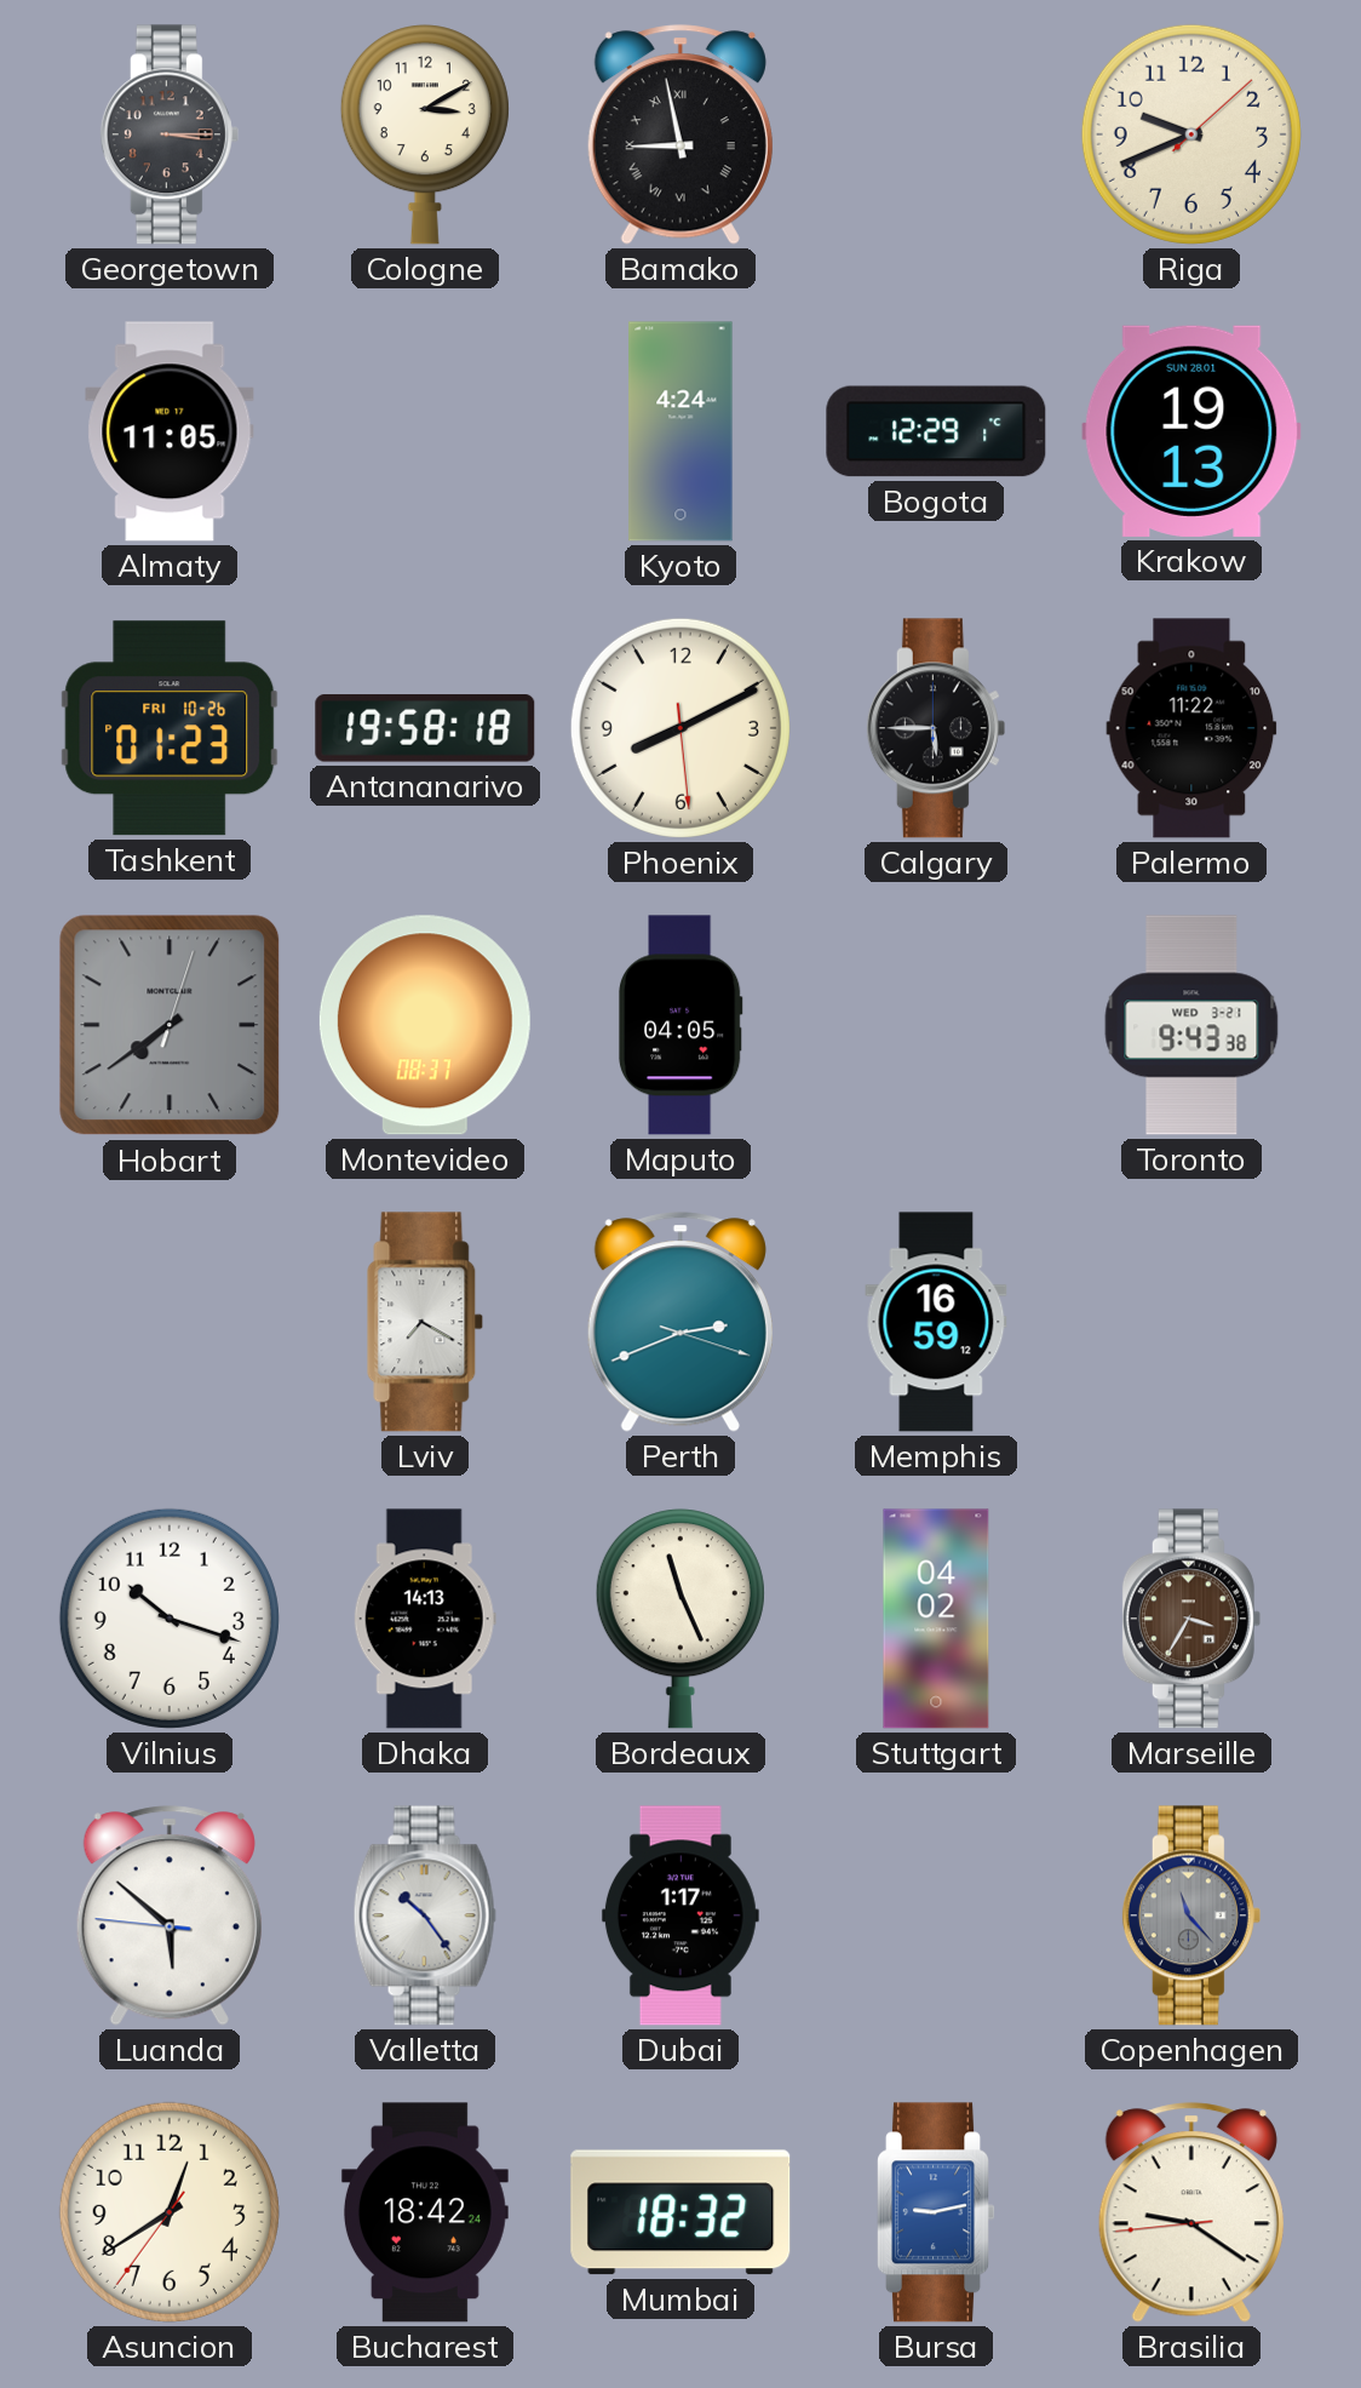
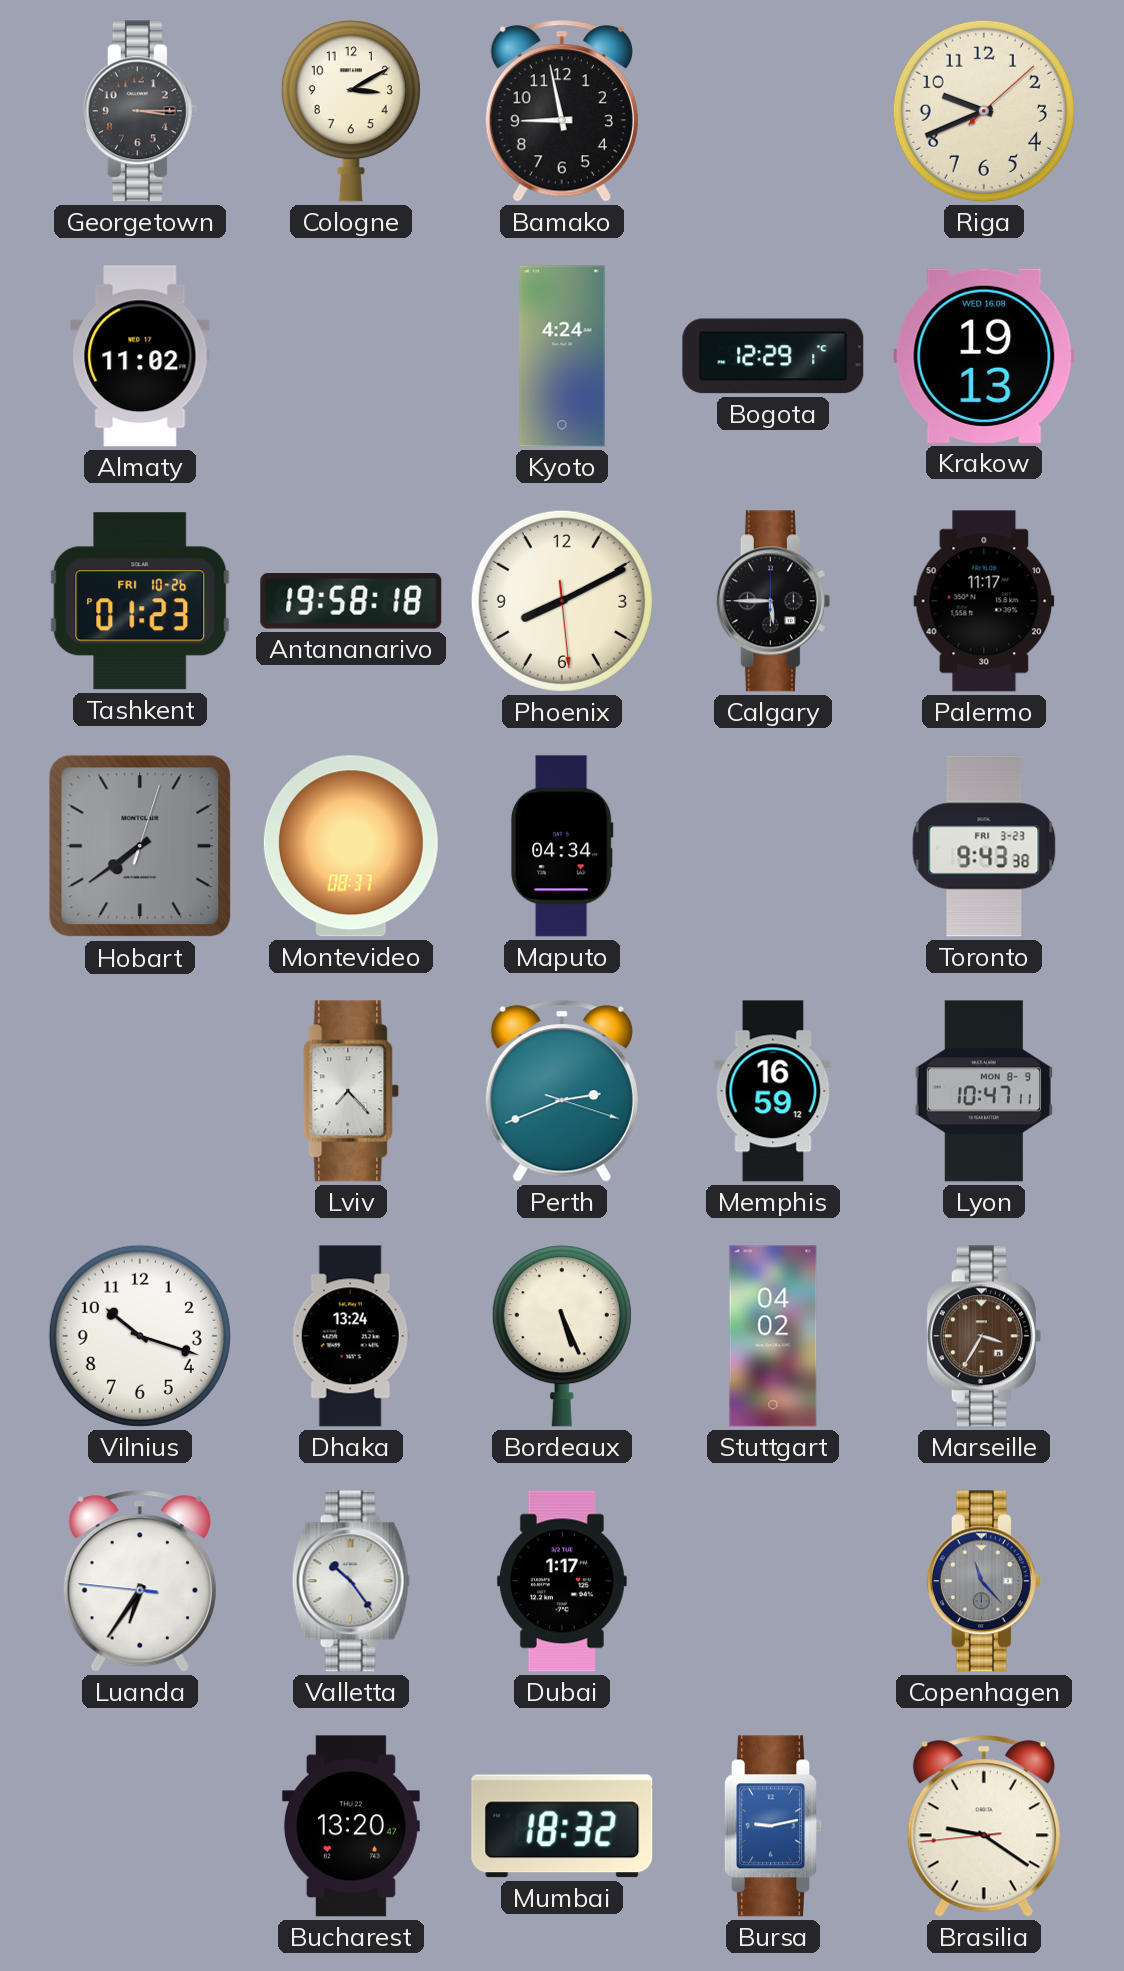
Bamako numerals: Roman -> Arabic
Almaty: 11:05 -> 11:02
Krakow date: SUN 28.01 -> WED 16.08
Palermo: 11:22 -> 11:17
Maputo: 04:05 -> 04:34
Toronto date: WED 3-21 -> FRI 3-23
Lviv: 7:20 -> 7:23
Lyon: none -> 10:47
Dhaka: 14:13 -> 13:24
Bordeaux: 11:26 -> 5:26
Luanda: 5:51 -> 6:35
Asuncion: 12:39 -> none
Bucharest: 18:42 -> 13:20
